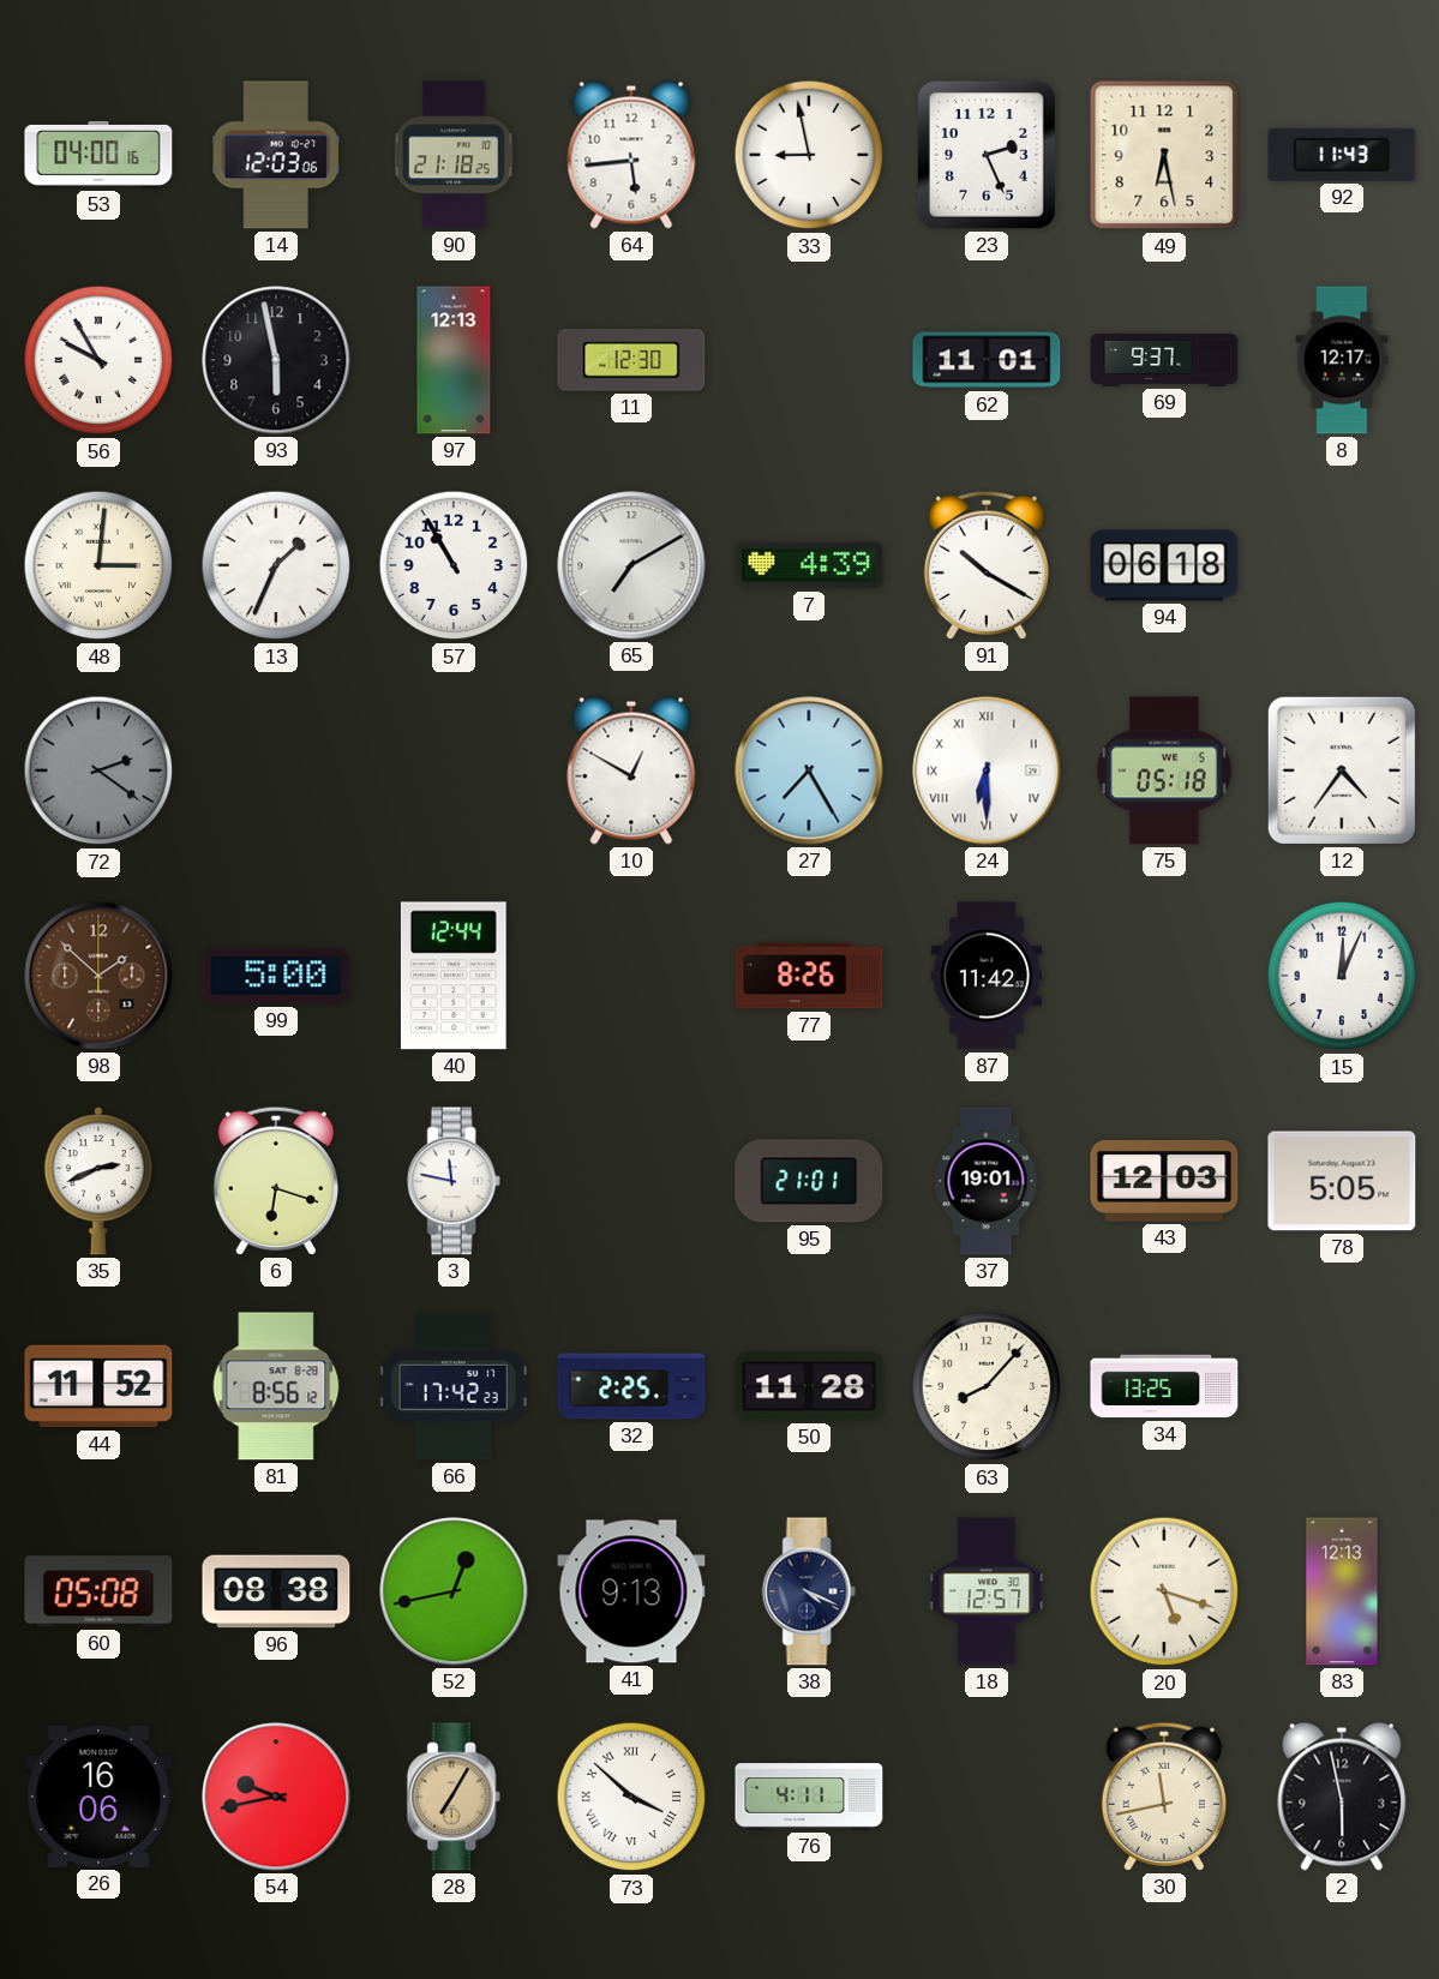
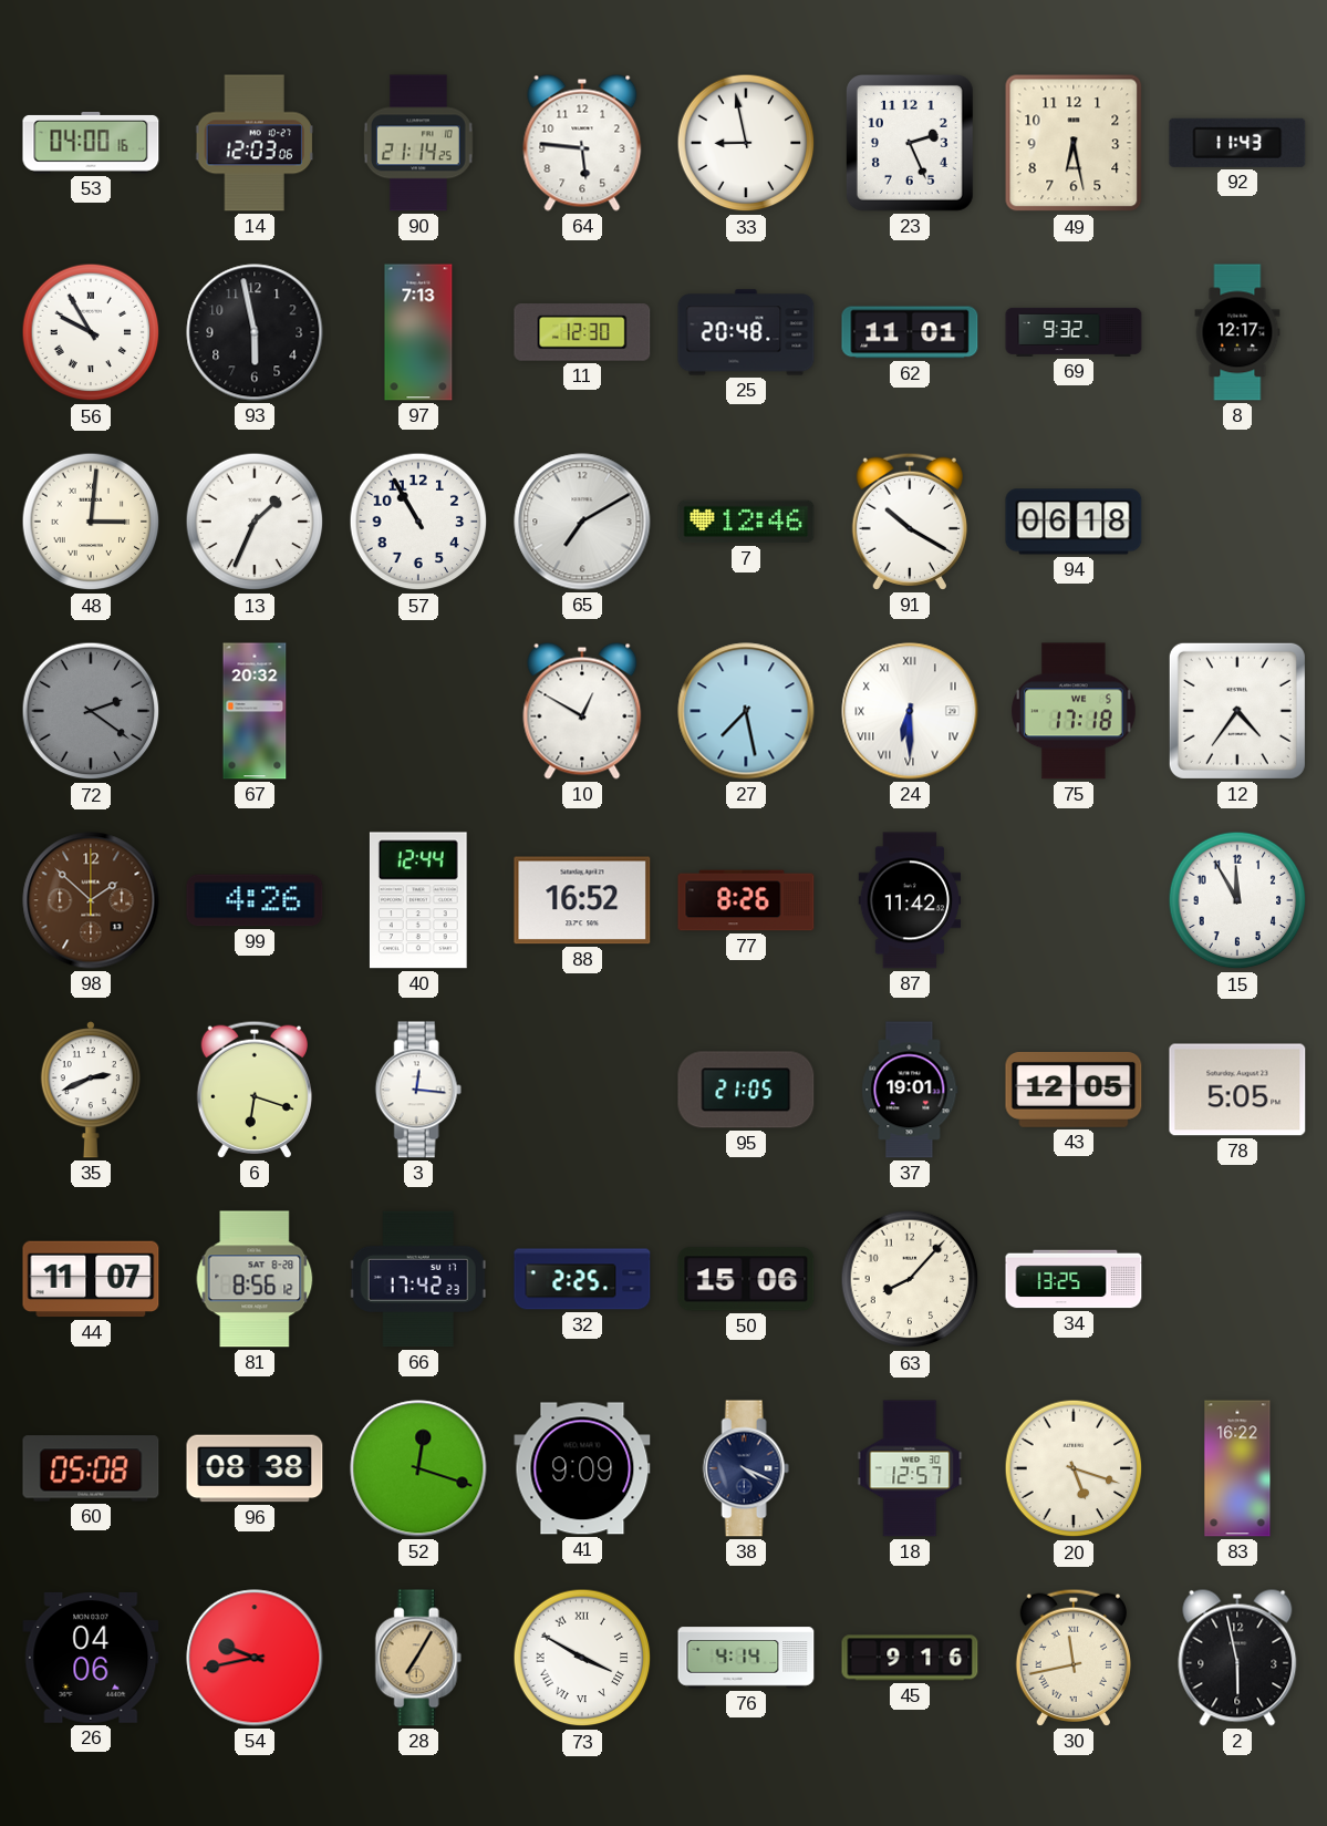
90: 21:18 -> 21:14
64: 5:44 -> 5:46
97: 12:13 -> 7:13
25: none -> 20:48
69: 9:37 -> 9:32
7: 4:39 -> 12:46
67: none -> 20:32
27: 7:25 -> 7:28
75: 05:18 -> 17:18
99: 5:00 -> 4:26
88: none -> 16:52
15: 12:04 -> 11:55
3: 11:47 -> 12:16
95: 21:01 -> 21:05
43: 12:03 -> 12:05
44: 11:52 -> 11:07
50: 11:28 -> 15:06
52: 12:43 -> 12:18
41: 9:13 -> 9:09
83: 12:13 -> 16:22
26: 16:06 -> 04:06
73: 3:52 -> 3:50
76: 4:11 -> 4:14
45: none -> 9:16
